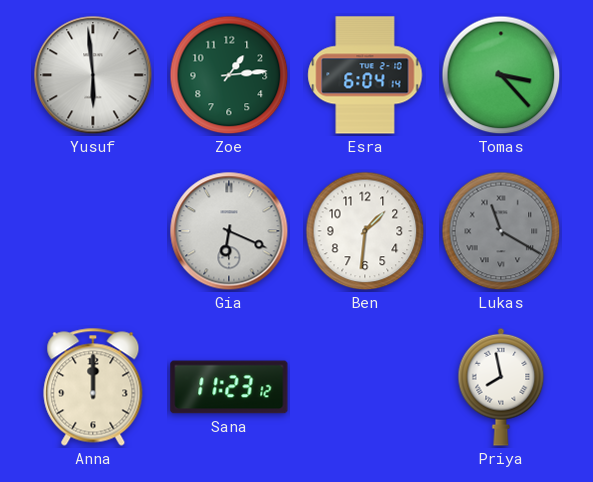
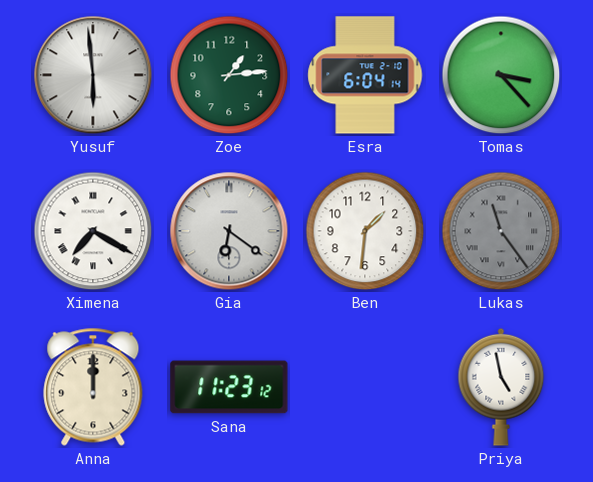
Ximena: none -> 7:20
Gia: 6:19 -> 6:21
Lukas: 11:20 -> 11:24
Priya: 7:58 -> 4:58
